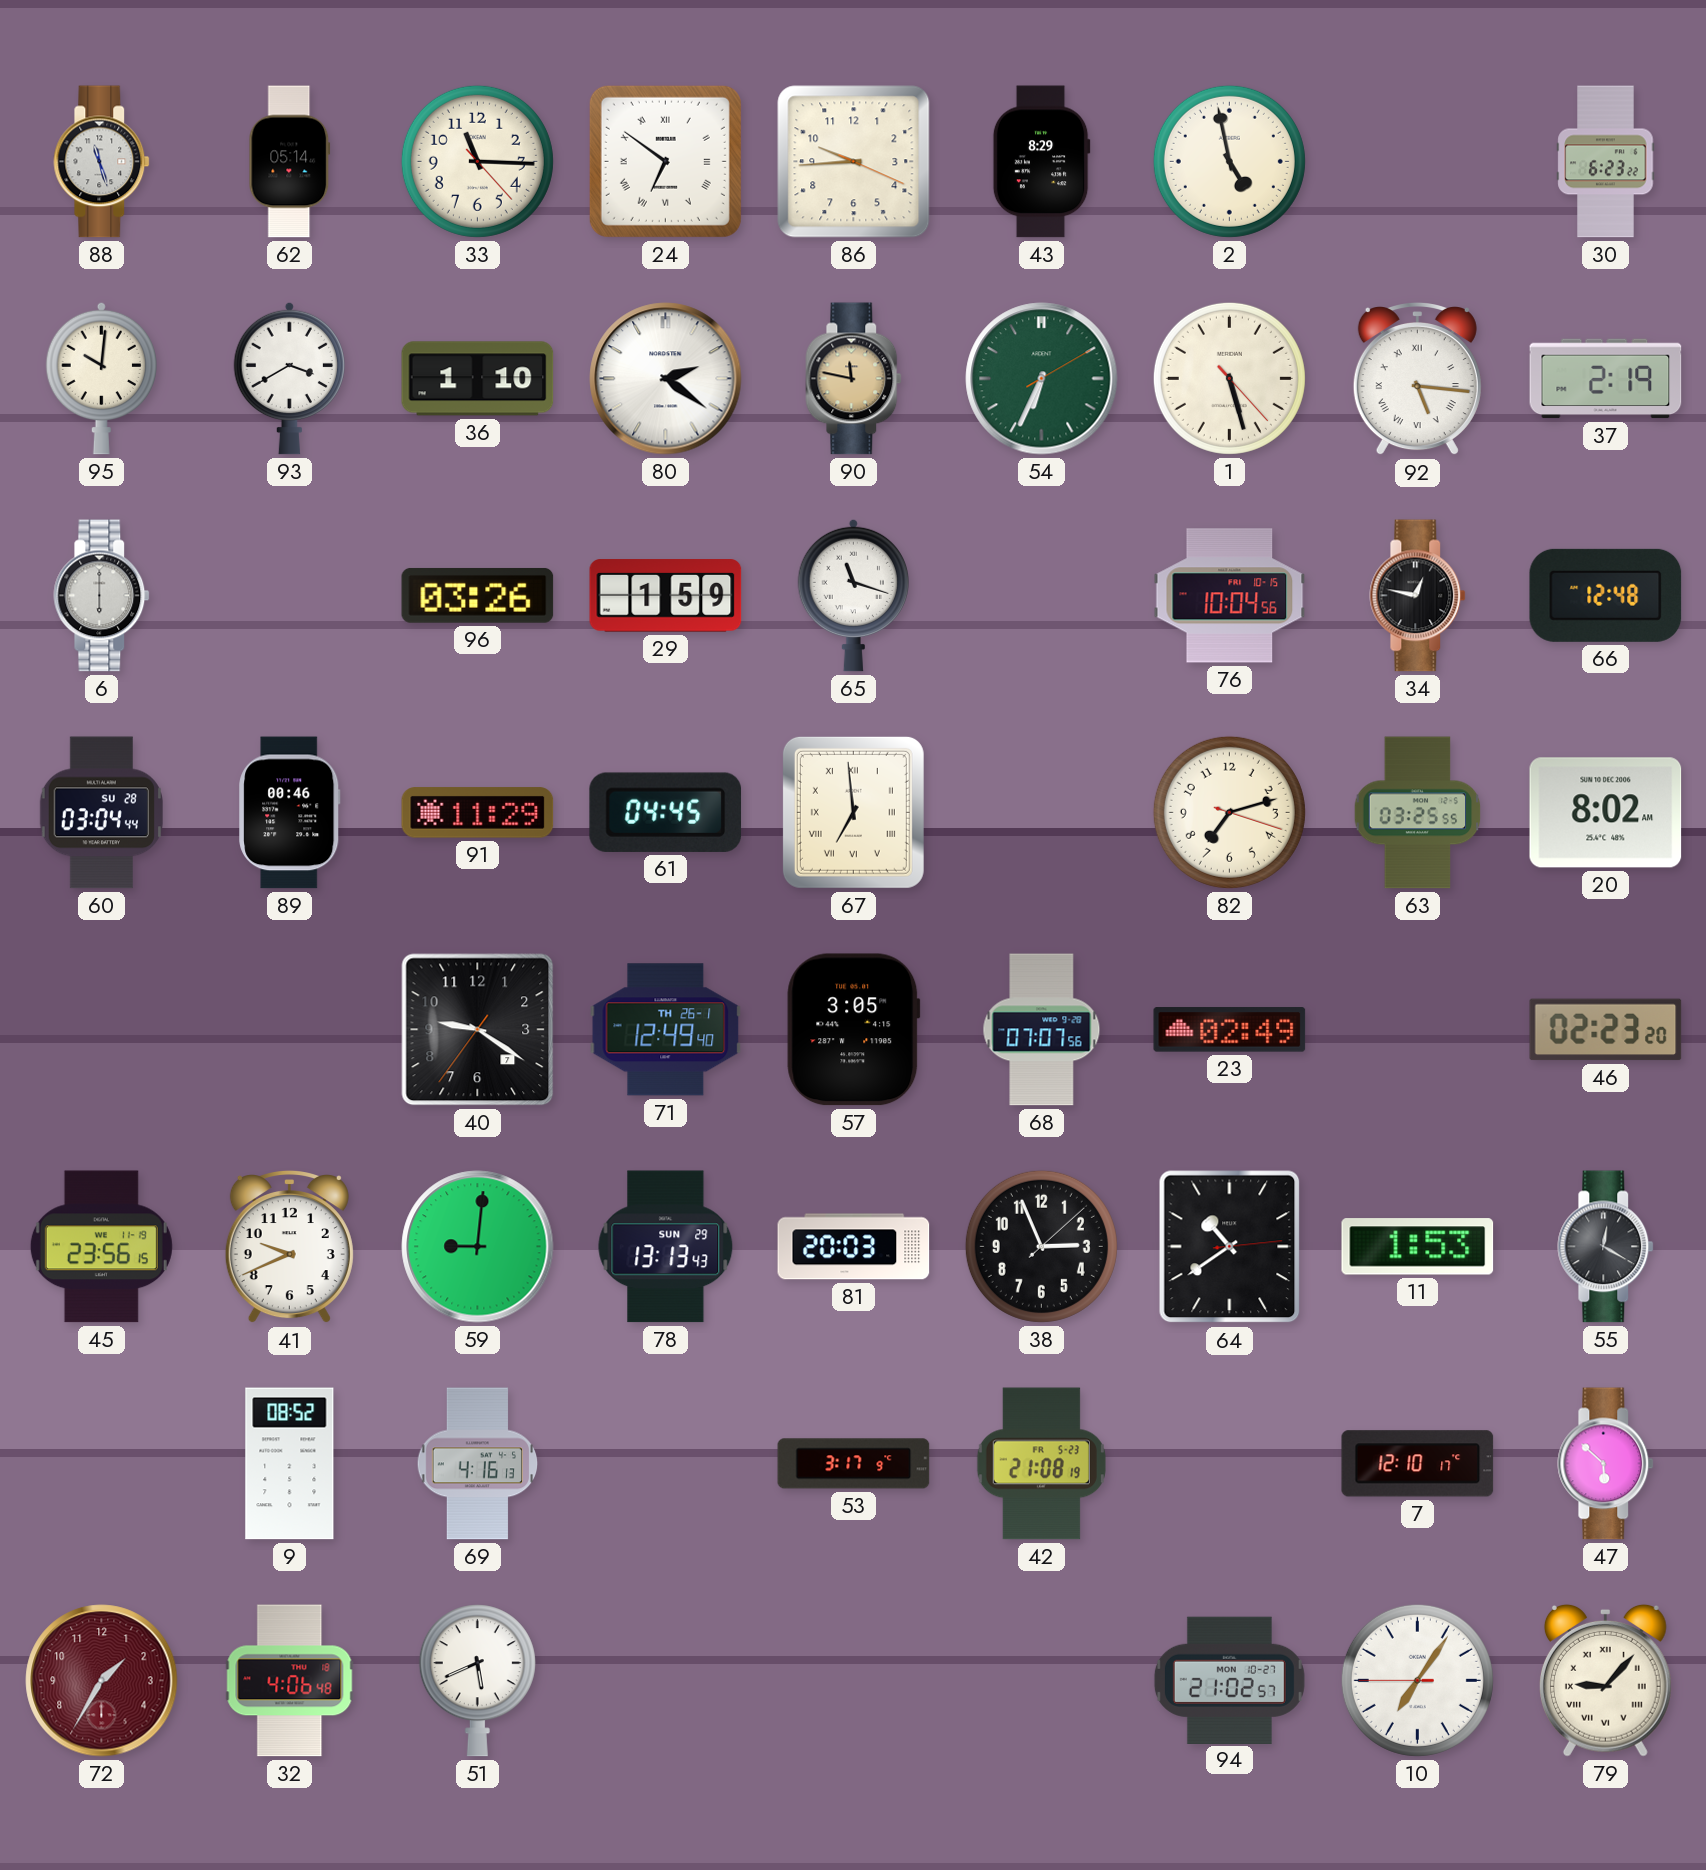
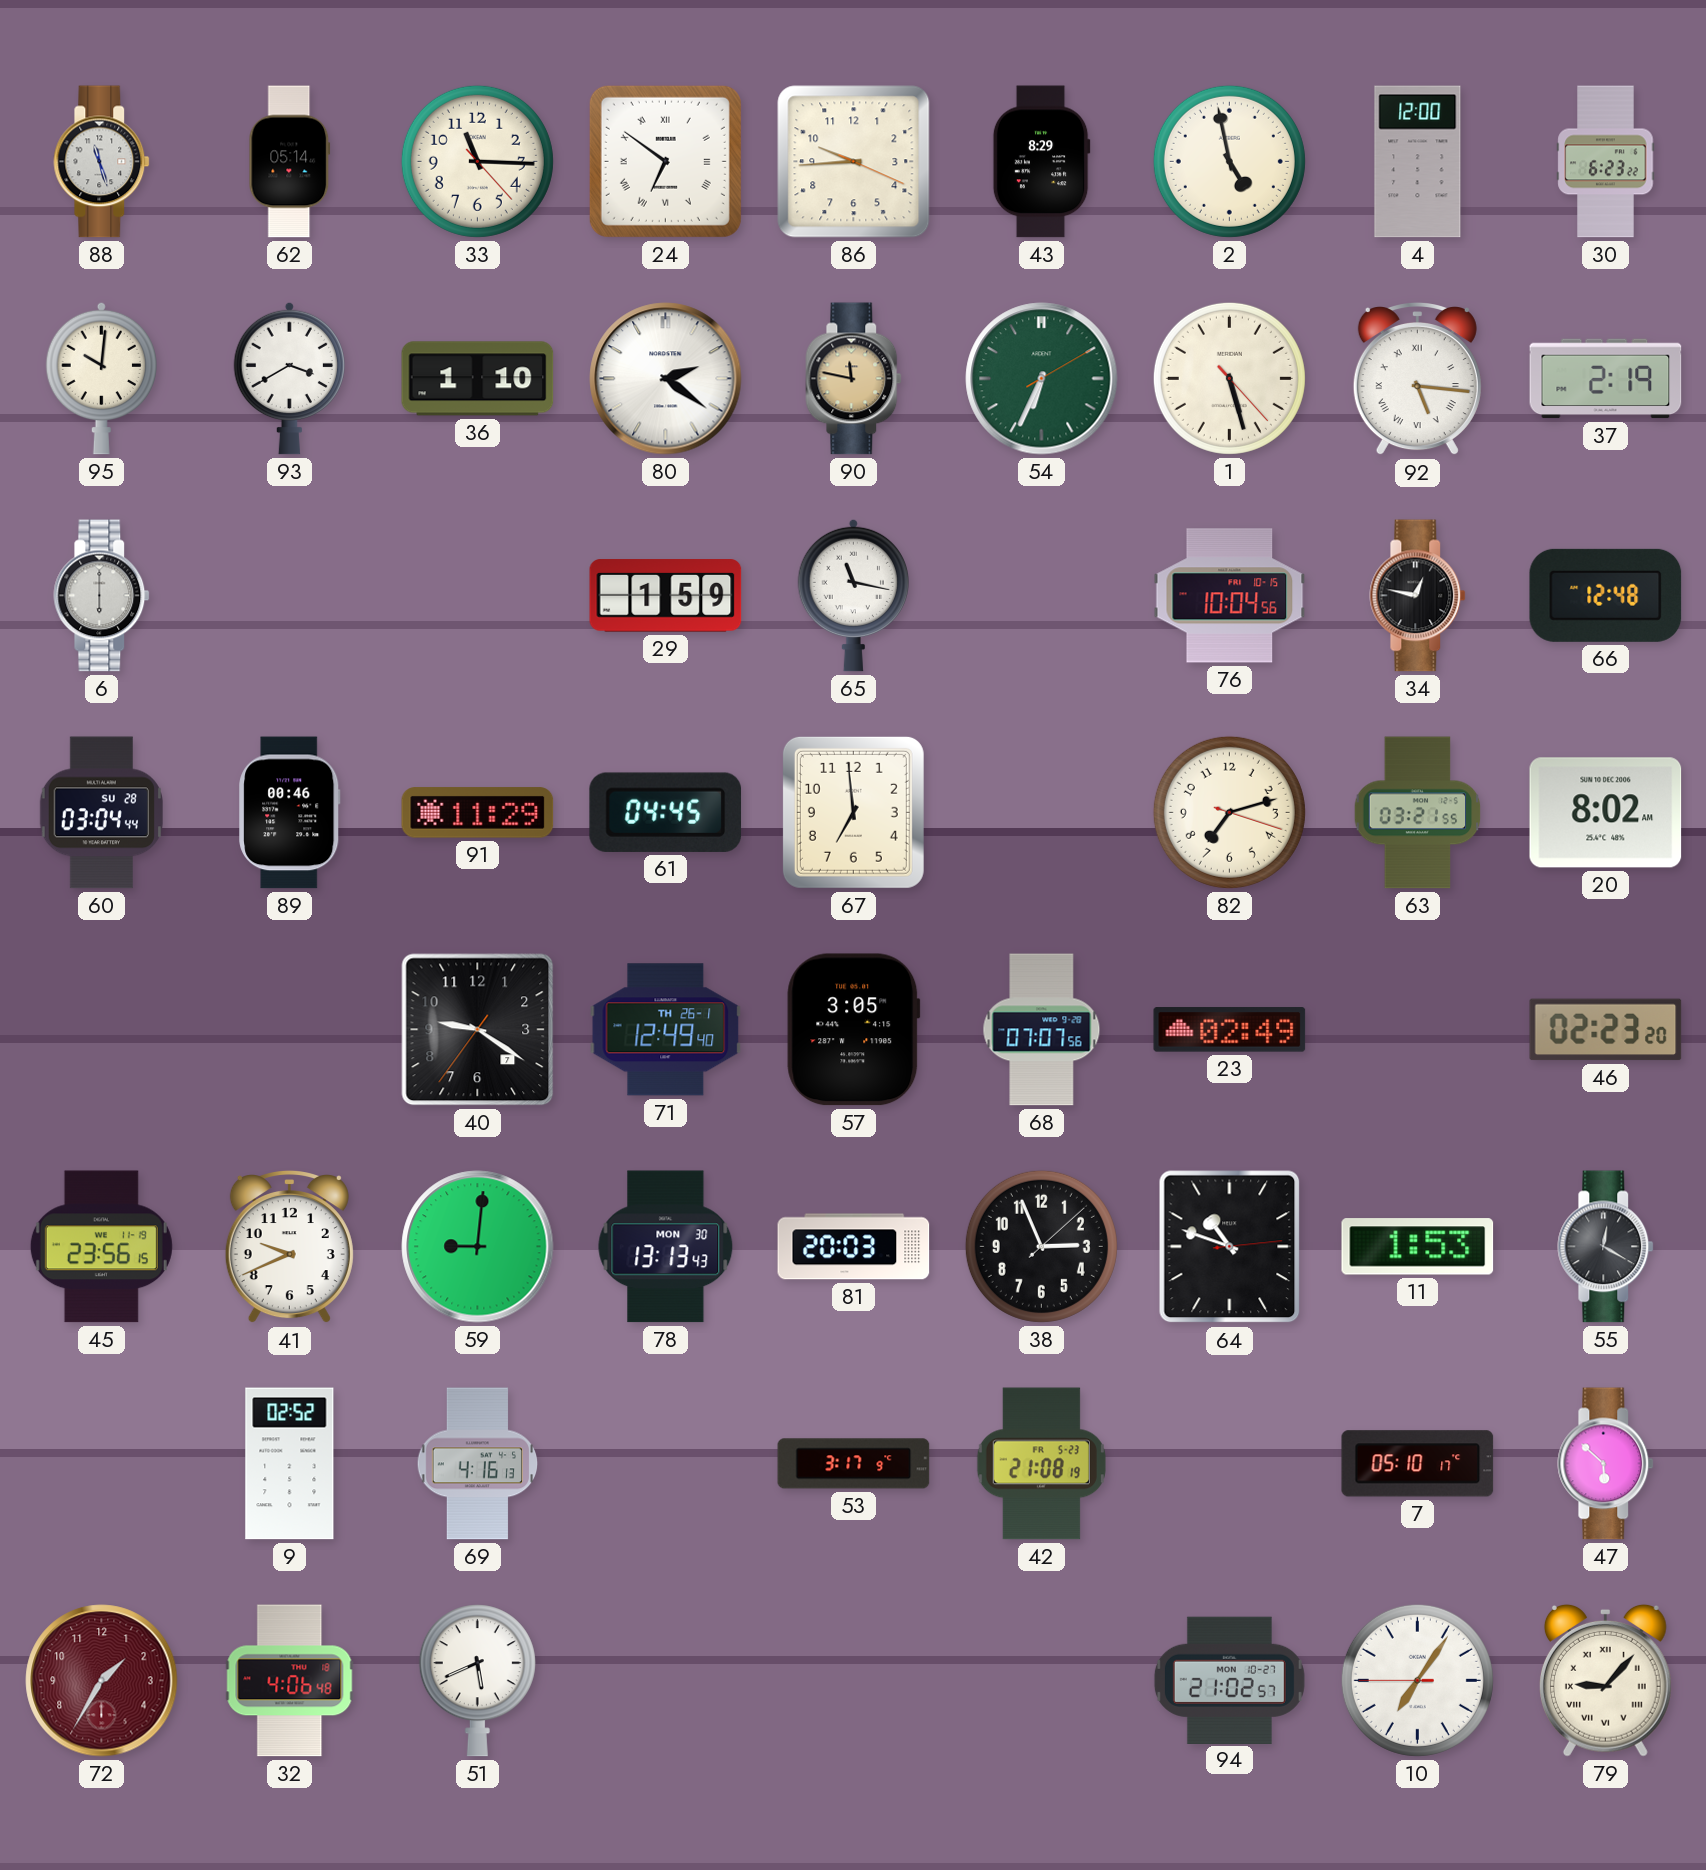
4: none -> 12:00
96: 03:26 -> none
65: 11:18 -> 11:17
67 numerals: Roman -> Arabic
63: 03:25 -> 03:21
78 date: SUN 29 -> MON 30
64: 10:39 -> 10:48
9: 08:52 -> 02:52
7: 12:10 -> 05:10
